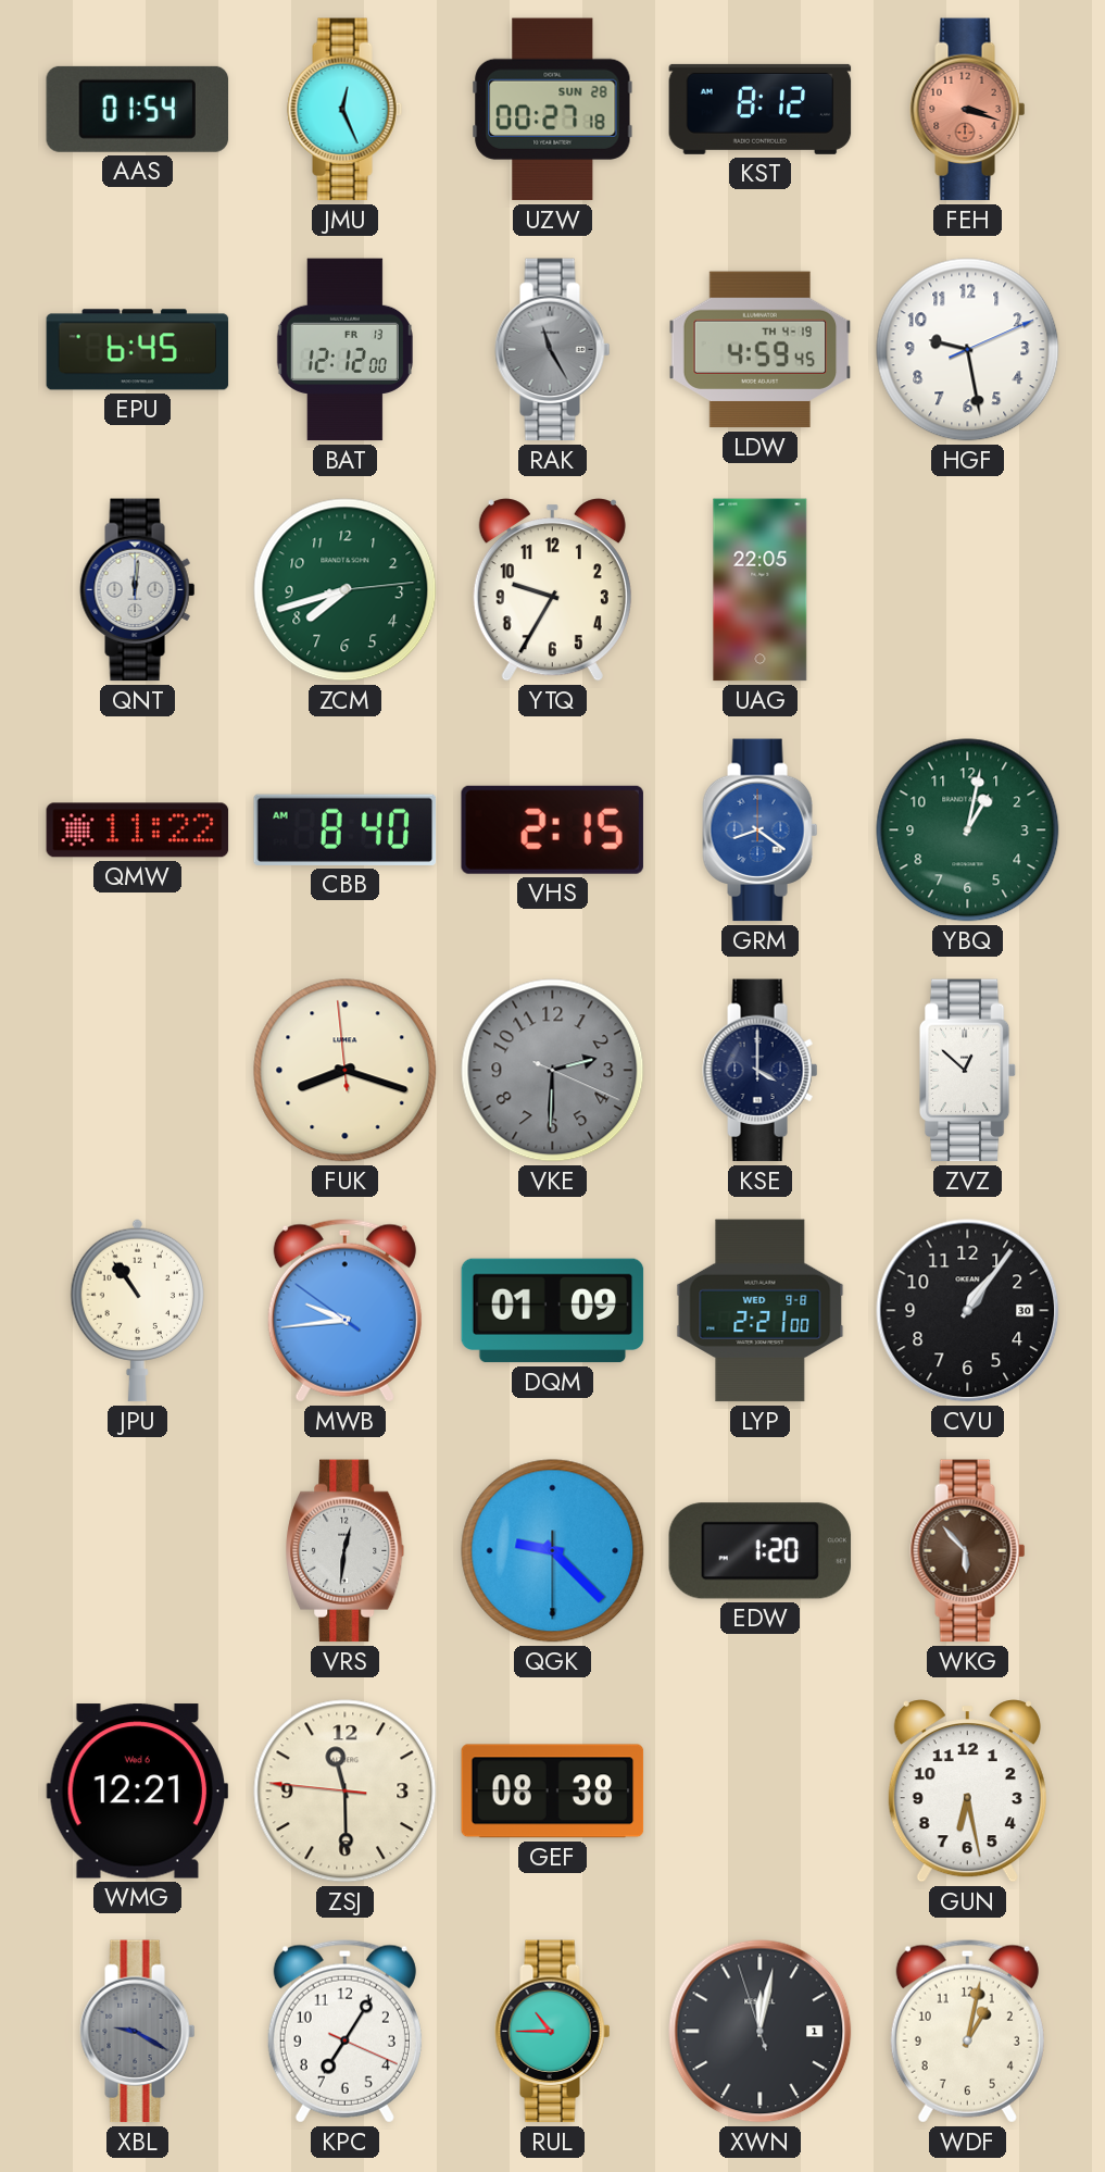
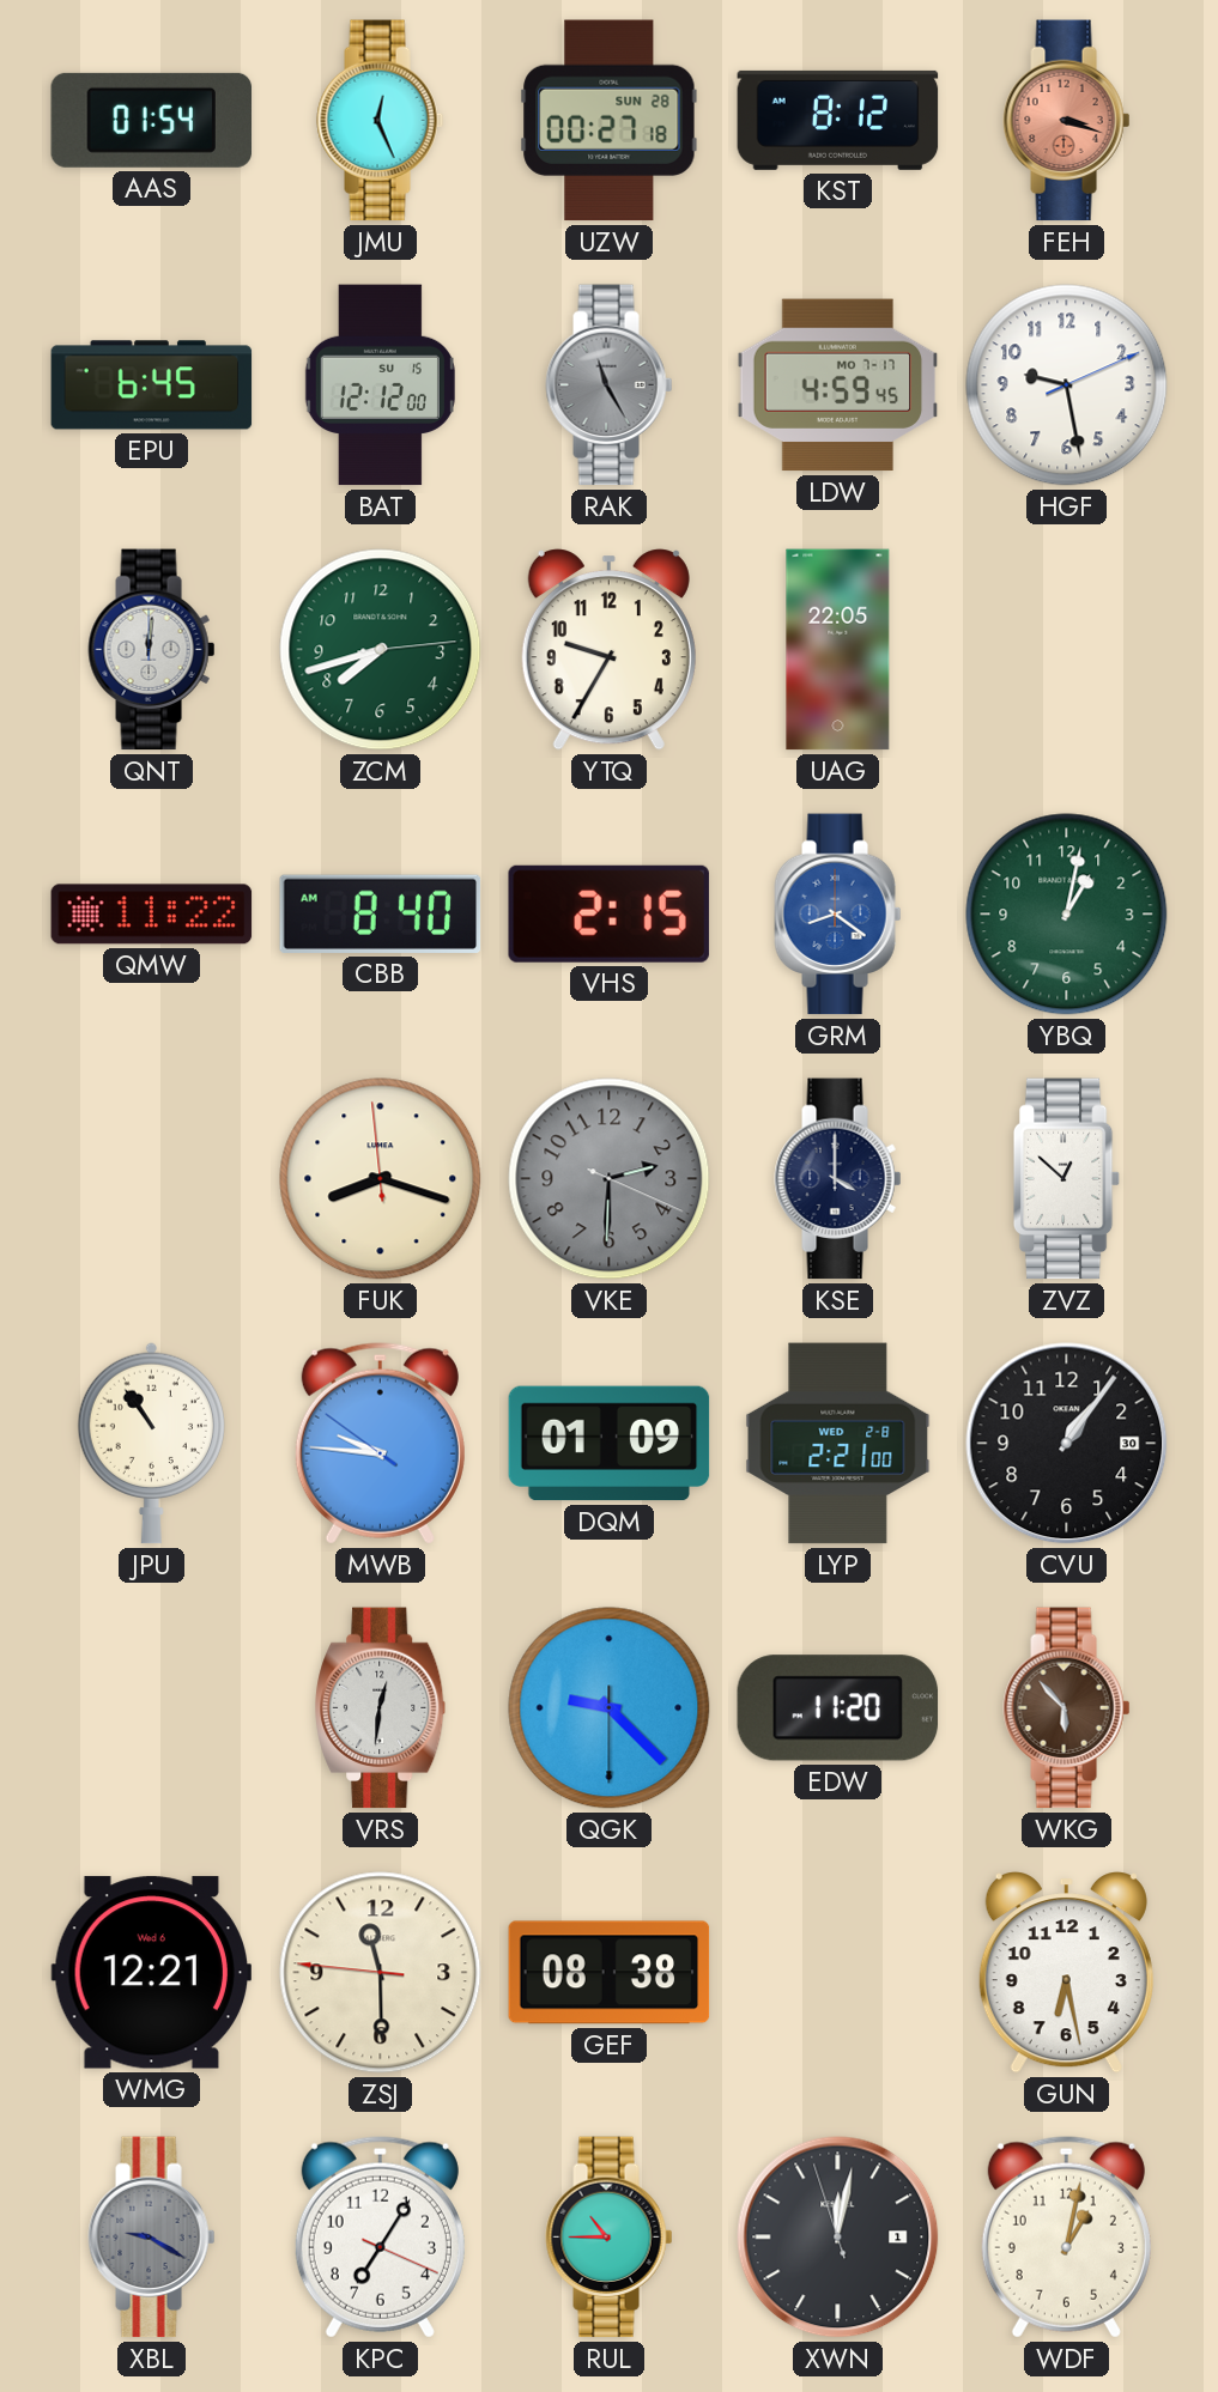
BAT date: FR 13 -> SU 15
LDW date: TH 4-19 -> MO 7-17
MWB: 9:43 -> 9:45
LYP date: WED 9-8 -> WED 2-8
EDW: 1:20 -> 11:20
